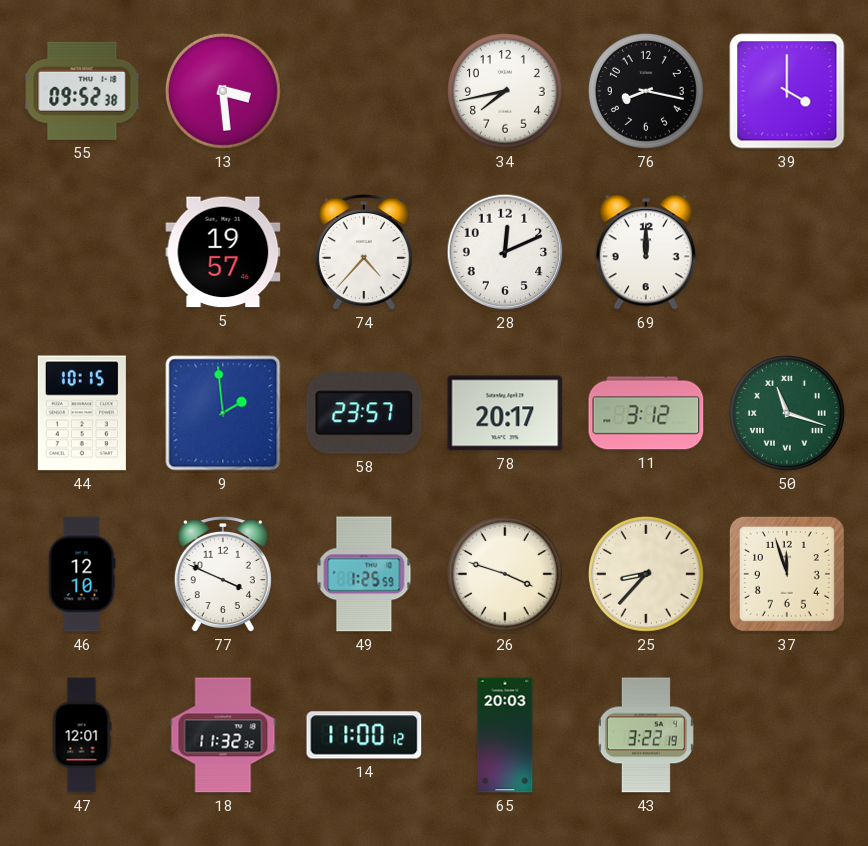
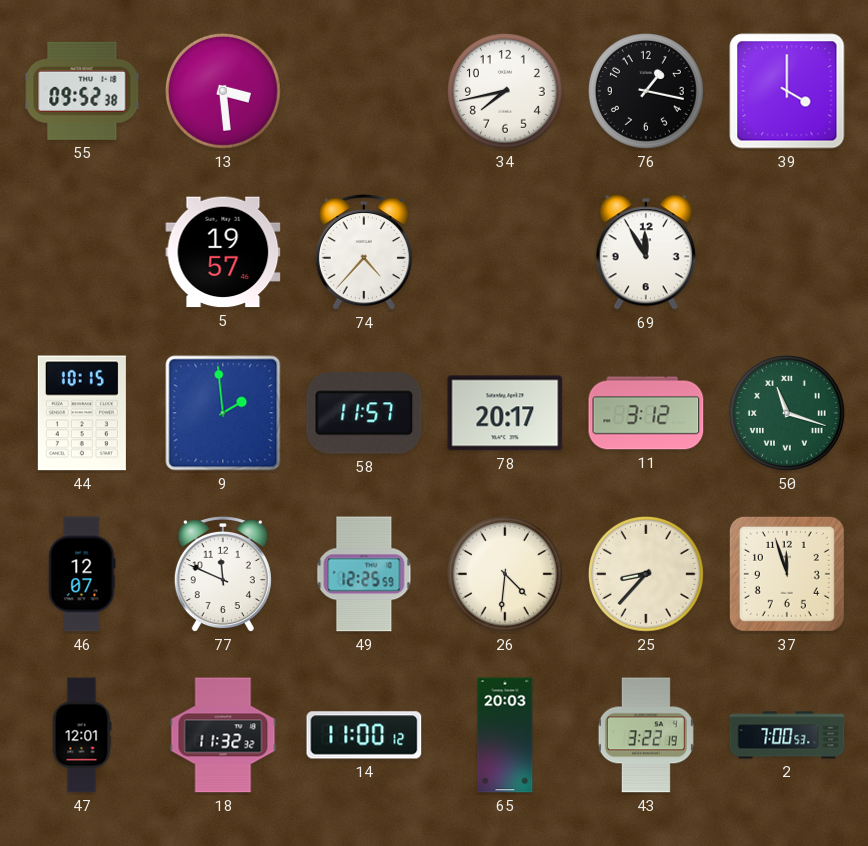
76: 8:17 -> 1:17
28: 12:11 -> none
69: 12:00 -> 11:55
58: 23:57 -> 11:57
46: 12:10 -> 12:07
77: 3:49 -> 11:49
49: 1:25 -> 12:25
26: 3:48 -> 4:31
2: none -> 7:00
